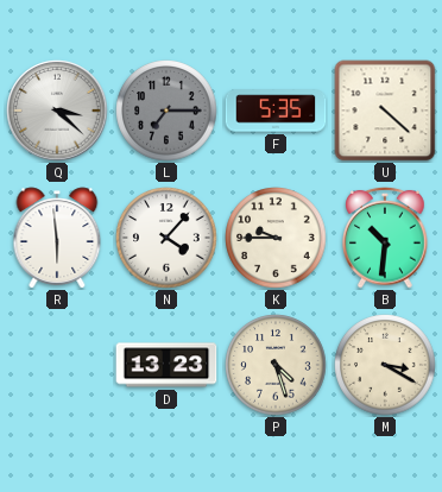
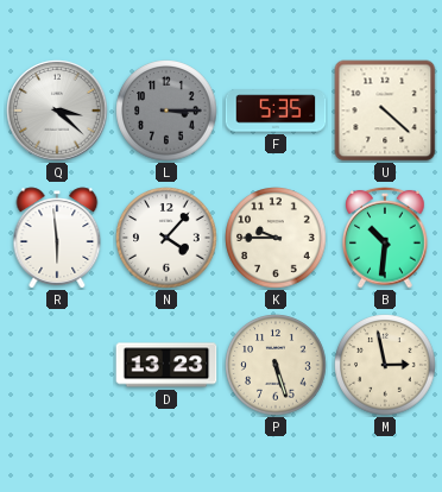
L: 7:15 -> 3:15
P: 4:27 -> 5:27
M: 3:20 -> 2:58
